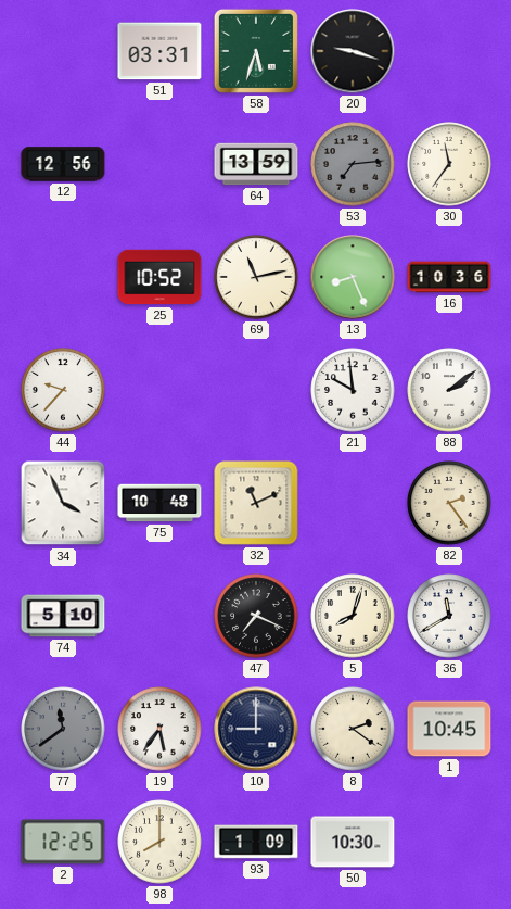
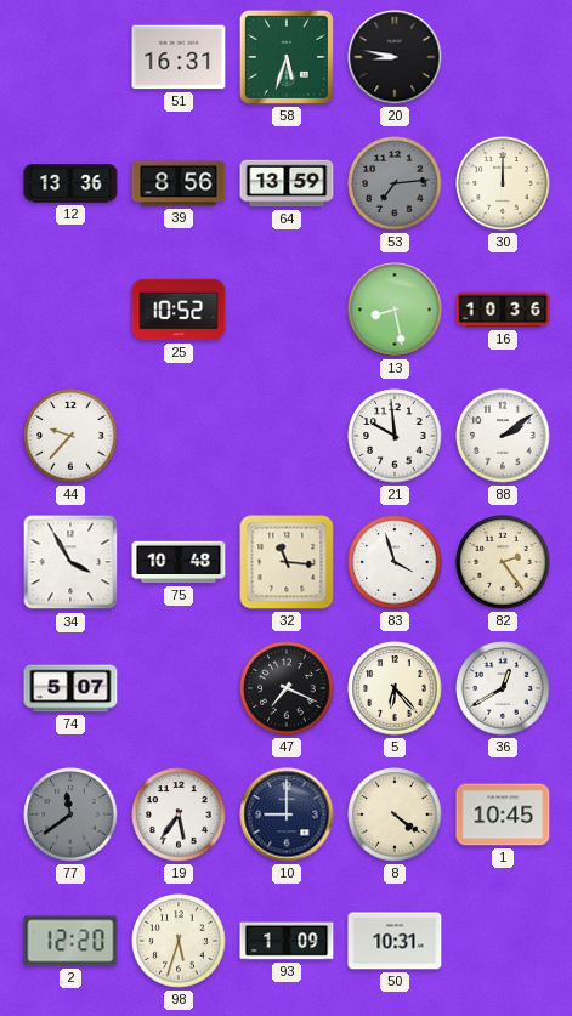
51: 03:31 -> 16:31
20: 9:18 -> 8:47
12: 12:56 -> 13:36
39: none -> 8:56
30: 11:36 -> 12:00
69: 11:13 -> none
13: 8:26 -> 8:28
34: 3:56 -> 3:55
32: 11:11 -> 11:16
83: none -> 3:57
74: 5:10 -> 5:07
5: 8:03 -> 6:23
36: 11:40 -> 12:40
8: 2:21 -> 4:21
2: 12:25 -> 12:20
98: 8:00 -> 5:33
50: 10:30 -> 10:31
